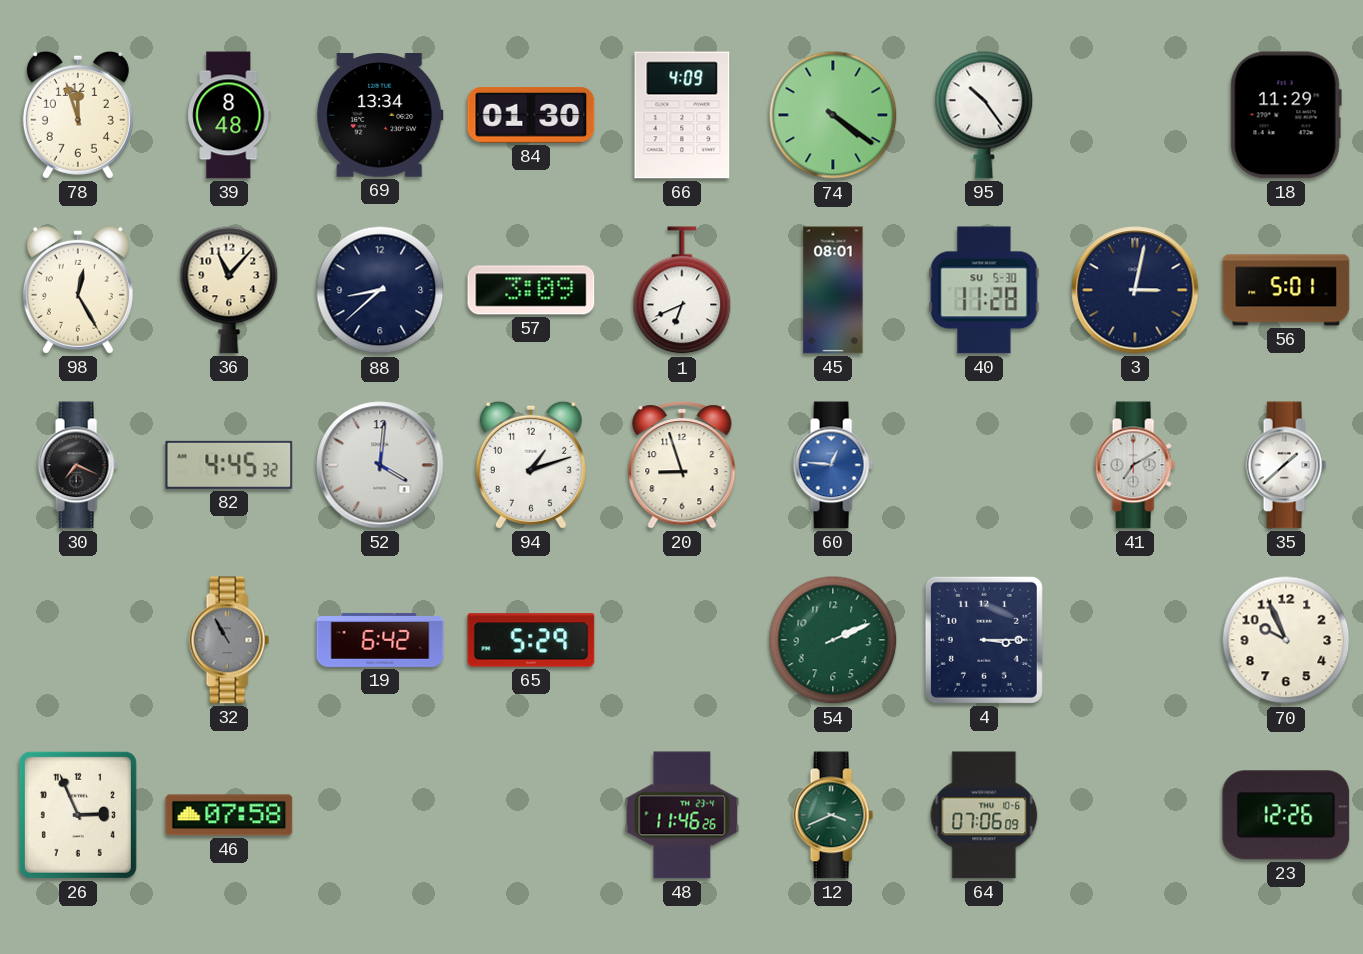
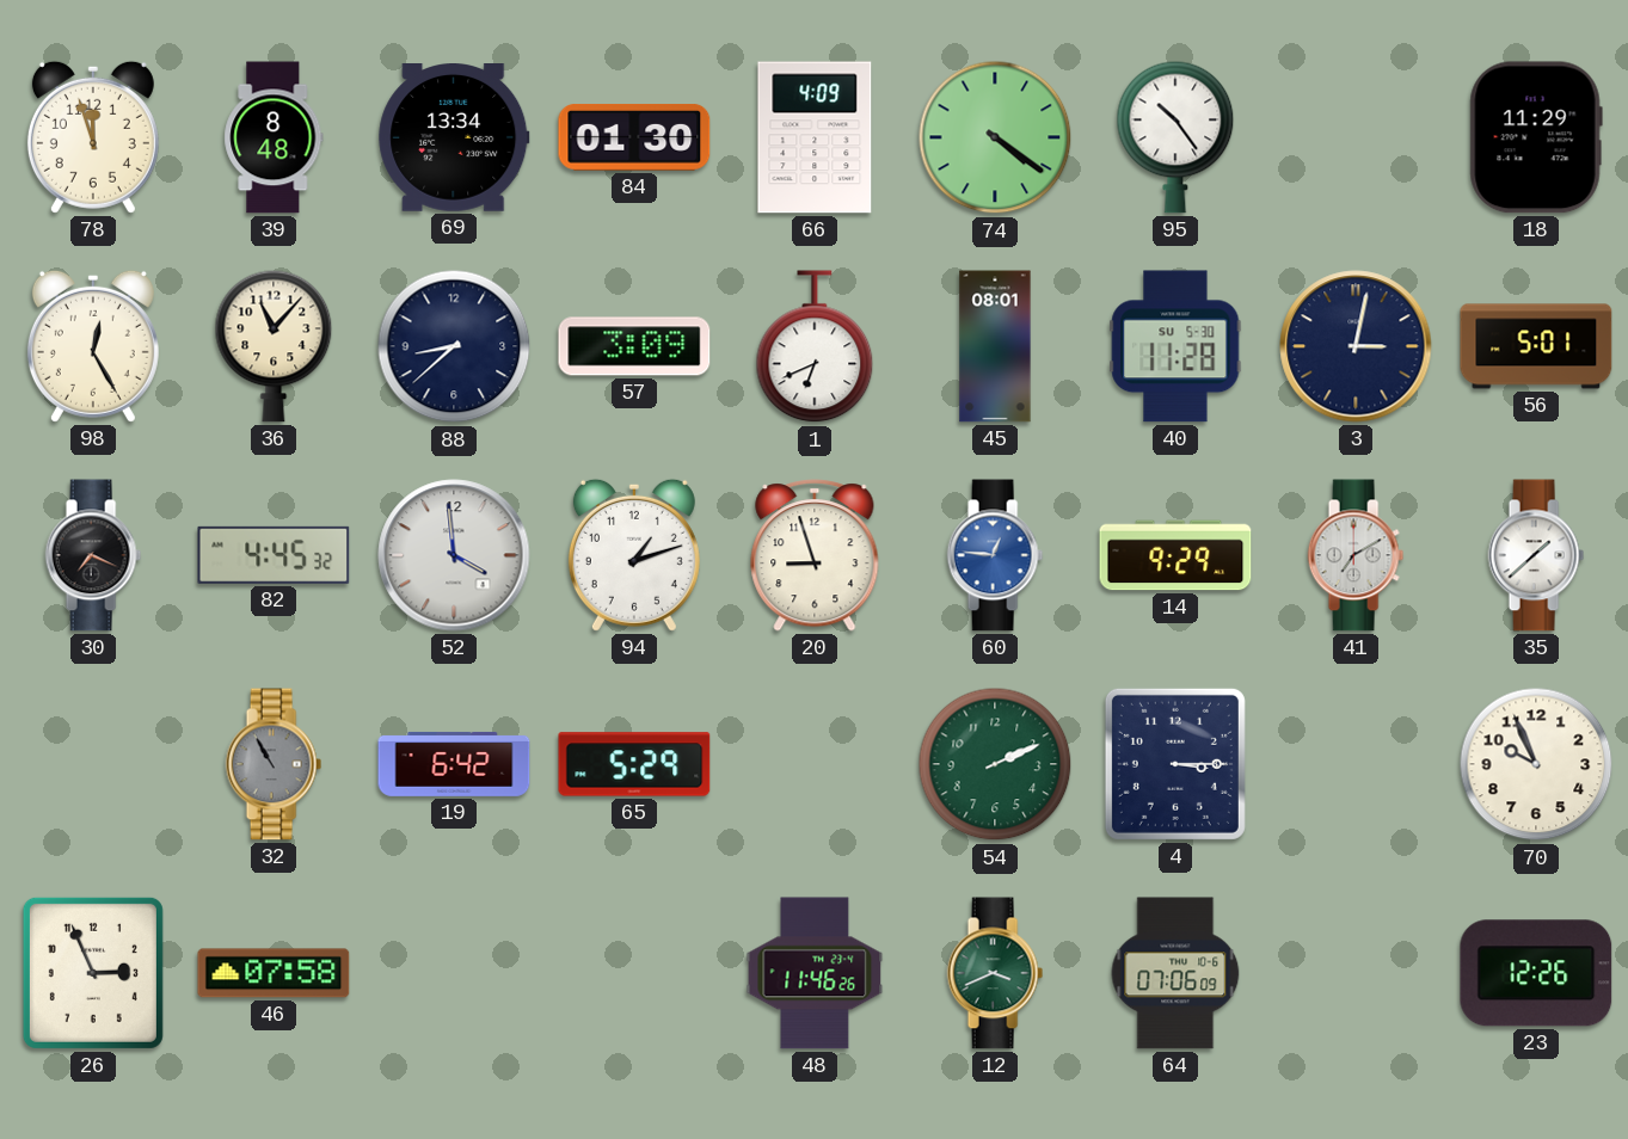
52: 4:01 -> 3:59
14: none -> 9:29
